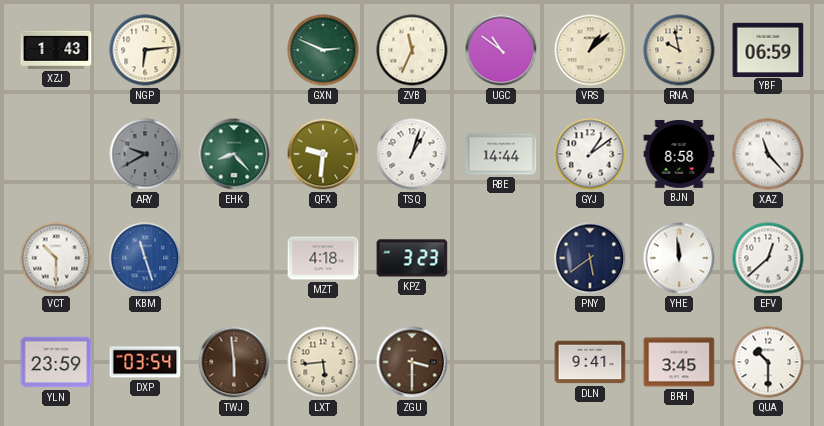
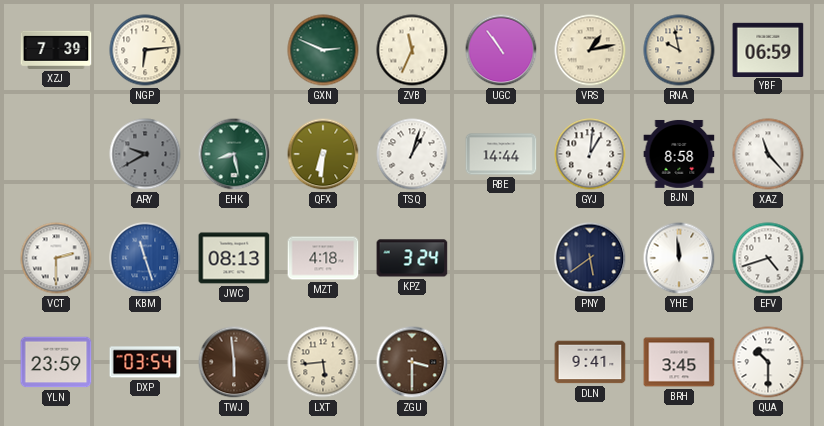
XZJ: 1:43 -> 7:39
UGC: 10:51 -> 10:54
VRS: 1:08 -> 1:13
EHK: 8:23 -> 8:28
QFX: 9:31 -> 6:31
GYJ: 1:09 -> 1:01
VCT: 10:30 -> 2:30
JWC: none -> 08:13
KPZ: 3:23 -> 3:24
EFV: 12:38 -> 4:42
